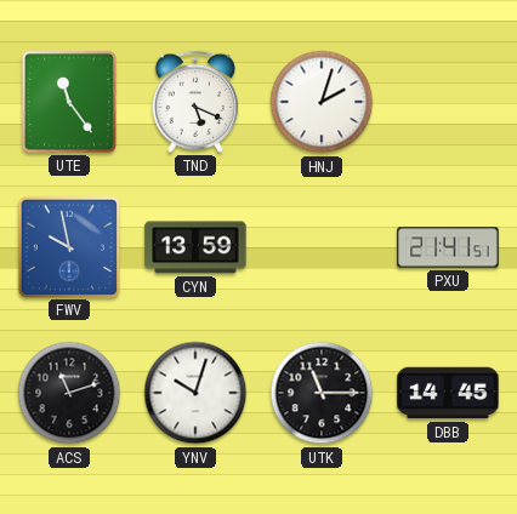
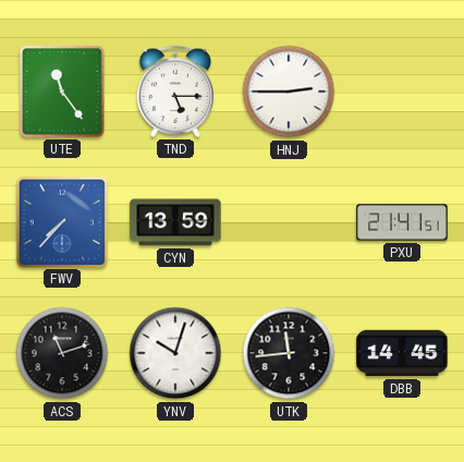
TND: 5:19 -> 5:15
HNJ: 2:03 -> 2:45
FWV: 9:58 -> 7:37
UTK: 11:15 -> 11:44
